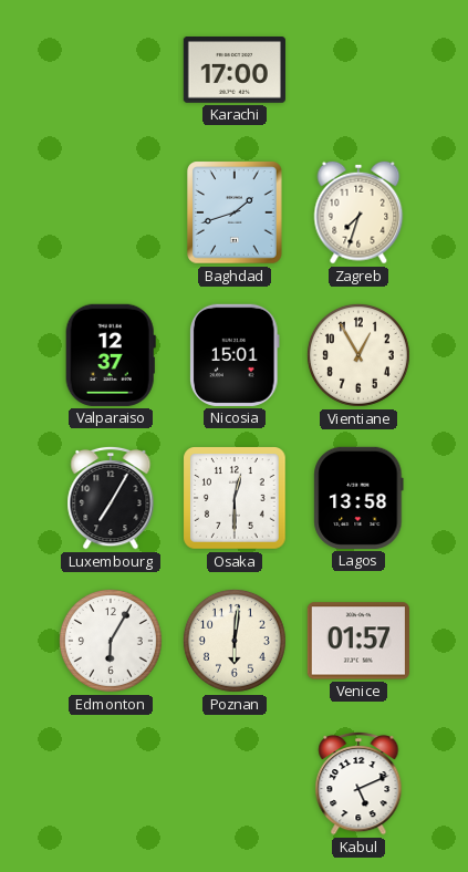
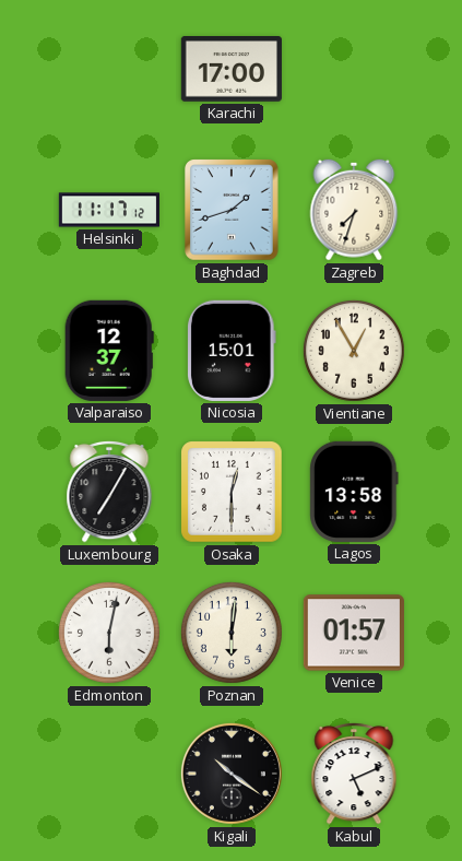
Helsinki: none -> 11:17
Edmonton: 6:05 -> 6:02
Kigali: none -> 10:21
